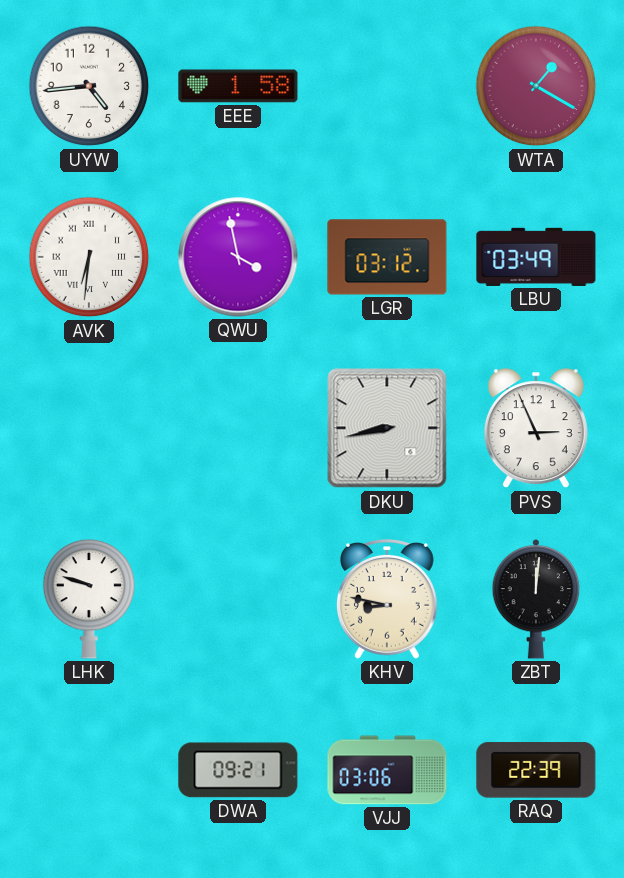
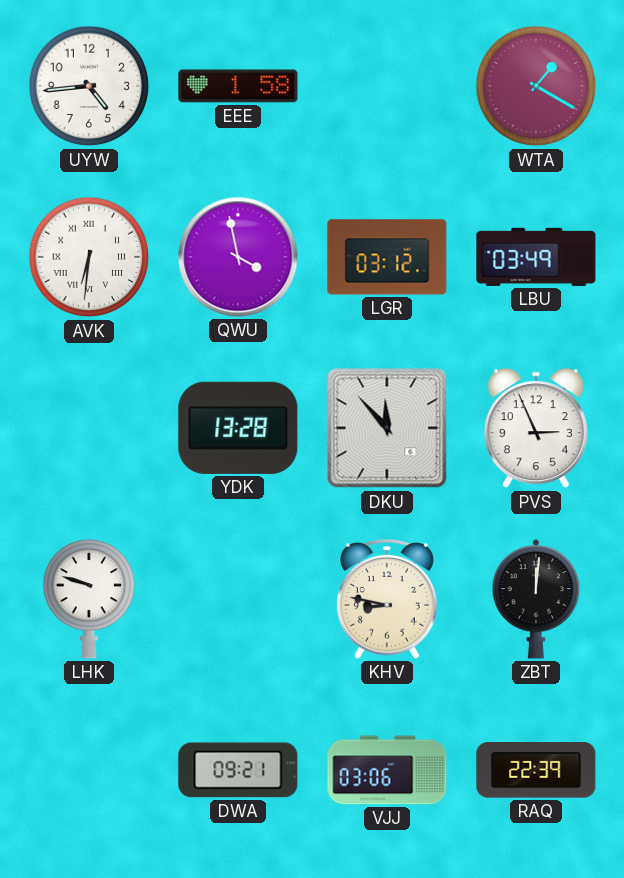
YDK: none -> 13:28
DKU: 8:43 -> 11:53
